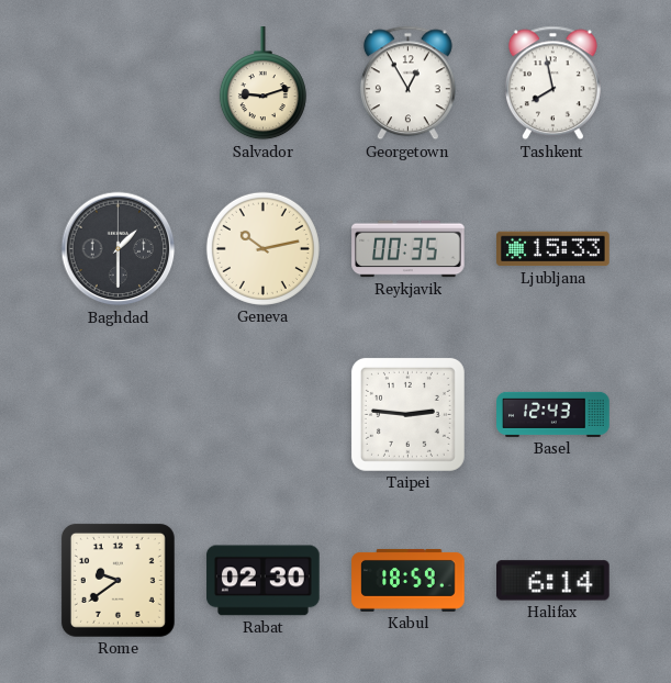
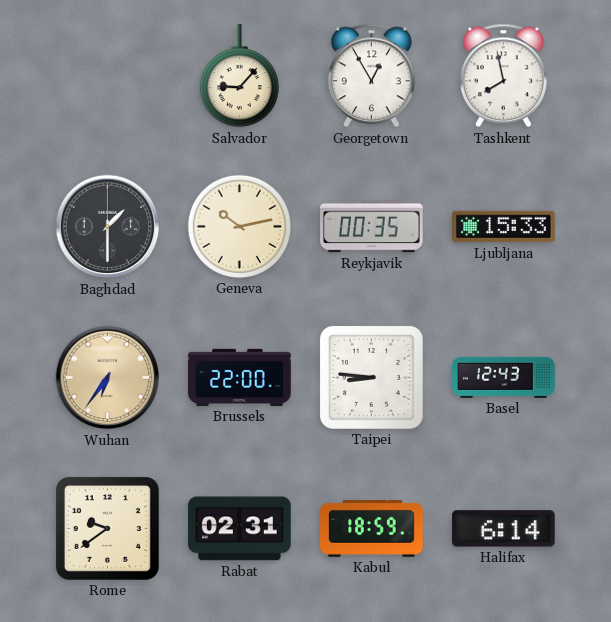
Salvador: 9:12 -> 9:07
Wuhan: none -> 6:36
Brussels: none -> 22:00
Taipei: 2:46 -> 8:46
Rabat: 02:30 -> 02:31
